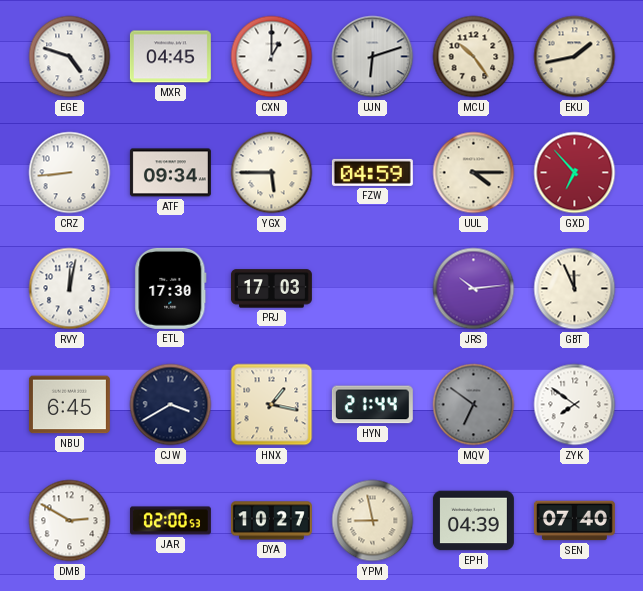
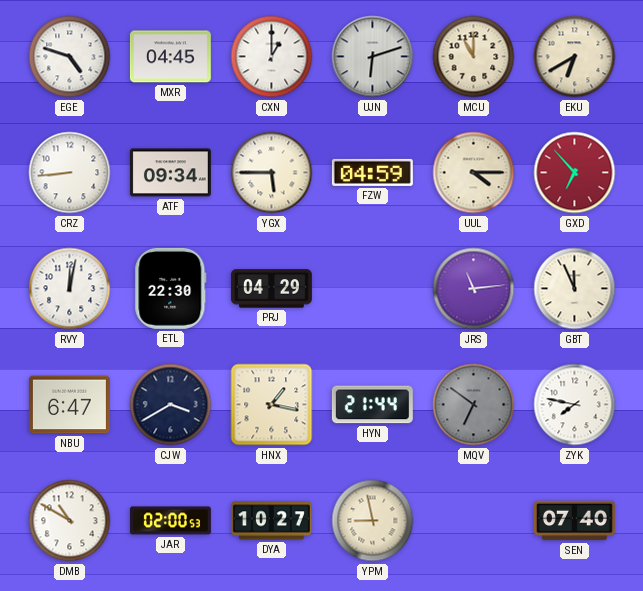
MCU: 10:24 -> 11:00
EKU: 1:43 -> 6:40
ETL: 17:30 -> 22:30
PRJ: 17:03 -> 04:29
JRS: 10:14 -> 11:14
NBU: 6:45 -> 6:47
ZYK: 7:51 -> 7:47
DMB: 2:50 -> 10:50
EPH: 04:39 -> none
